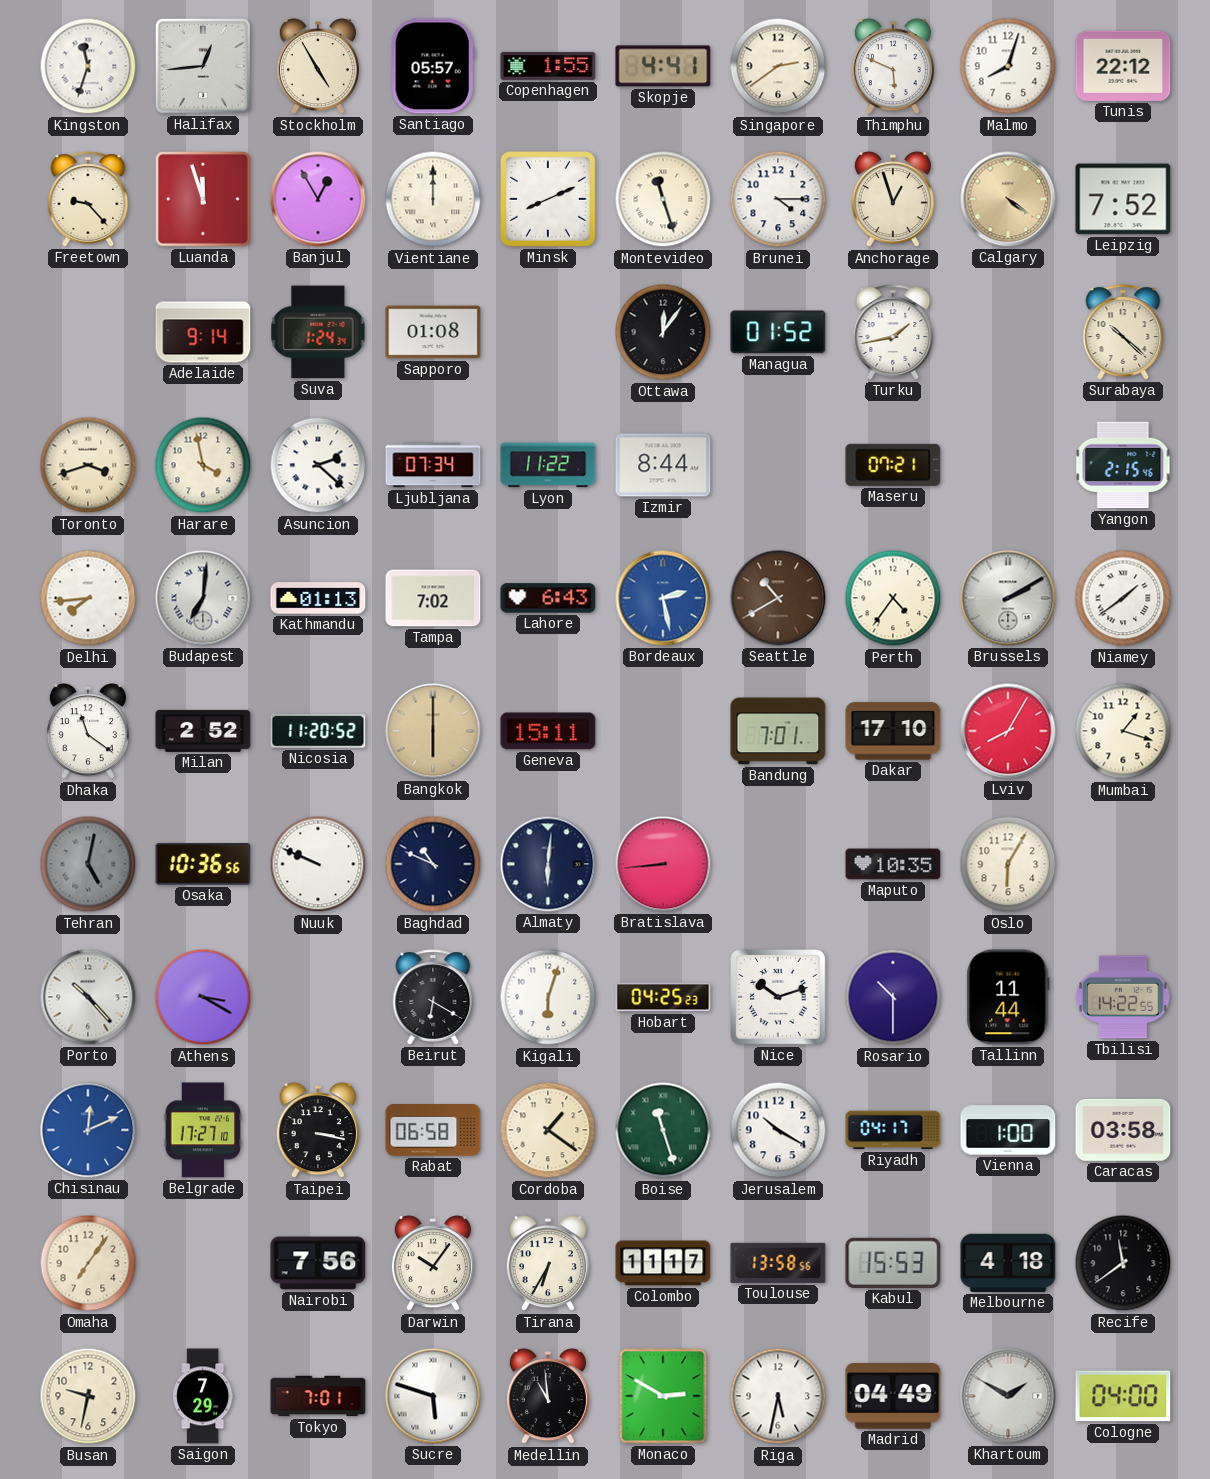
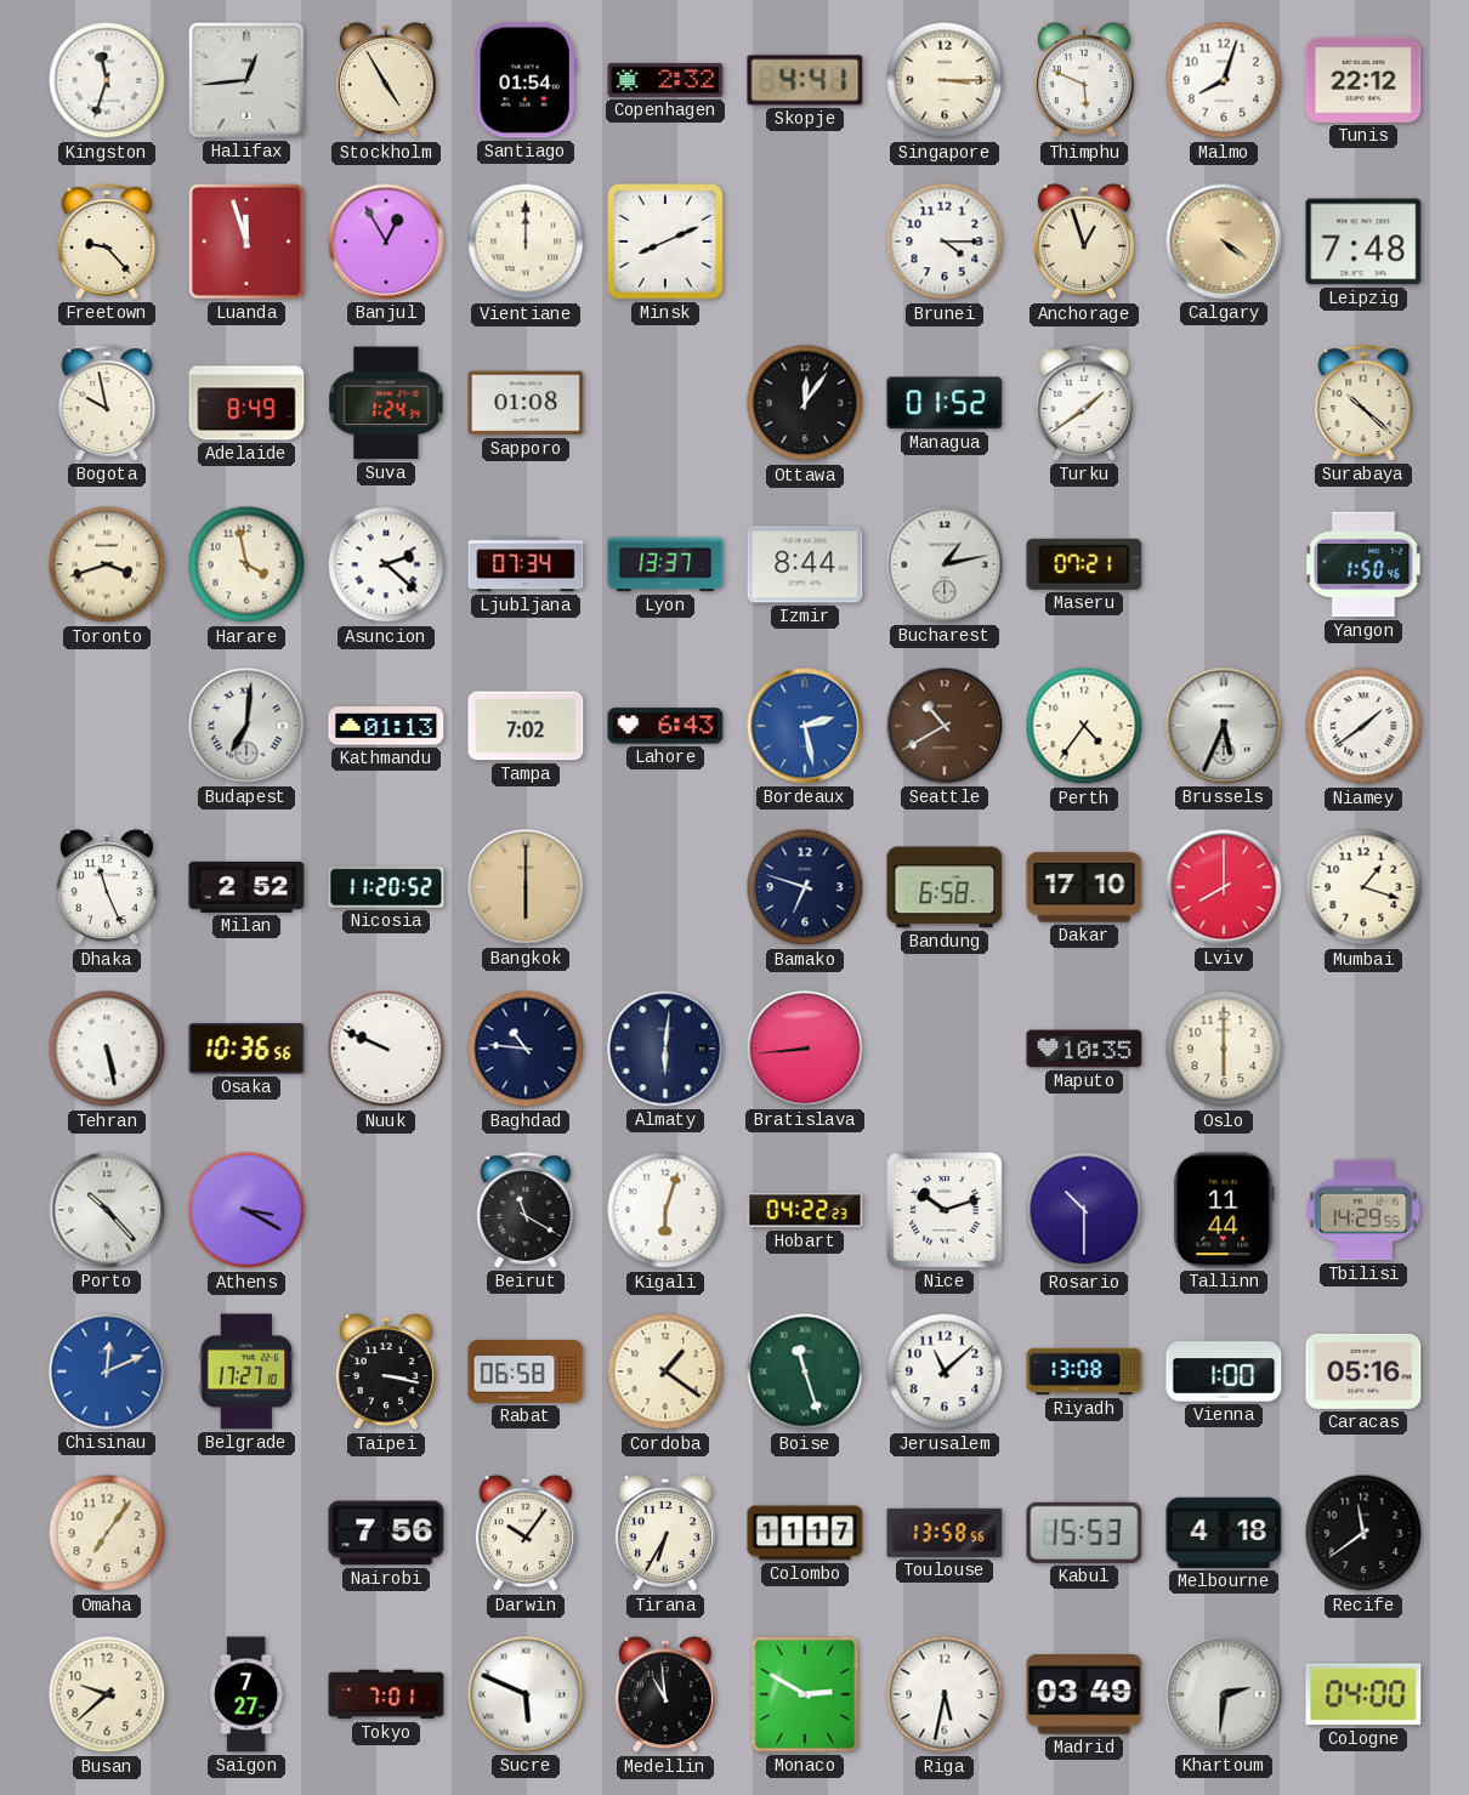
Santiago: 05:57 -> 01:54
Copenhagen: 1:55 -> 2:32
Singapore: 2:39 -> 3:15
Montevideo: 11:27 -> none
Leipzig: 7:52 -> 7:48
Bogota: none -> 9:58
Adelaide: 9:14 -> 8:49
Turku: 1:43 -> 1:39
Lyon: 11:22 -> 13:37
Bucharest: none -> 1:13
Yangon: 2:15 -> 1:50
Delhi: 7:44 -> none
Brussels: 2:10 -> 5:34
Dhaka: 11:21 -> 11:26
Geneva: 15:11 -> none
Bamako: none -> 6:48
Bandung: 7:01 -> 6:58
Lviv: 8:05 -> 8:00
Tehran: 5:02 -> 5:28
Tehran dial: grey -> white
Baghdad: 10:49 -> 10:46
Oslo: 6:05 -> 6:00
Beirut: 6:20 -> 11:20
Hobart: 04:25 -> 04:22
Tbilisi: 14:22 -> 14:29
Jerusalem: 10:20 -> 11:08
Riyadh: 04:17 -> 13:08
Caracas: 03:58 -> 05:16
Busan: 9:32 -> 9:38
Saigon: 7:29 -> 7:27
Sucre: 5:48 -> 5:49
Madrid: 04:49 -> 03:49
Khartoum: 1:50 -> 2:31
